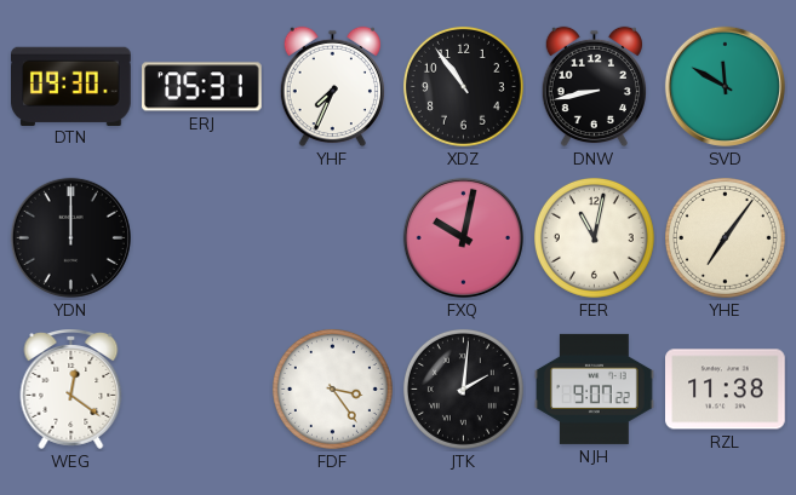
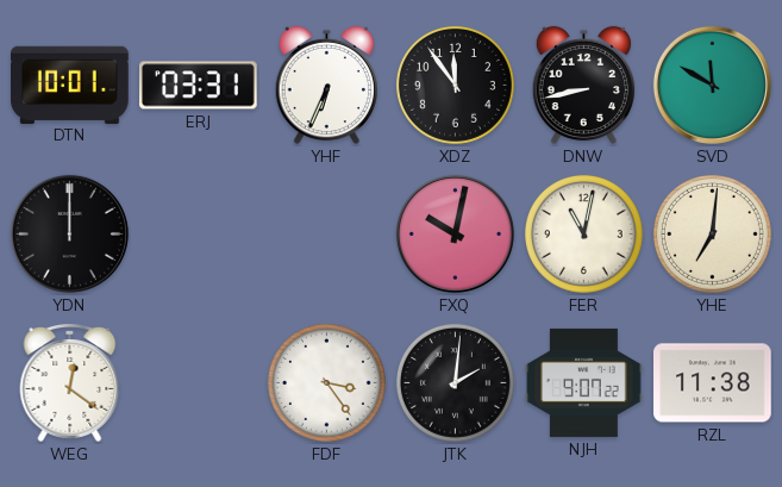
DTN: 09:30 -> 10:01
ERJ: 05:31 -> 03:31
YHF: 7:34 -> 6:34
XDZ: 10:54 -> 11:54
YHE: 7:06 -> 7:01
